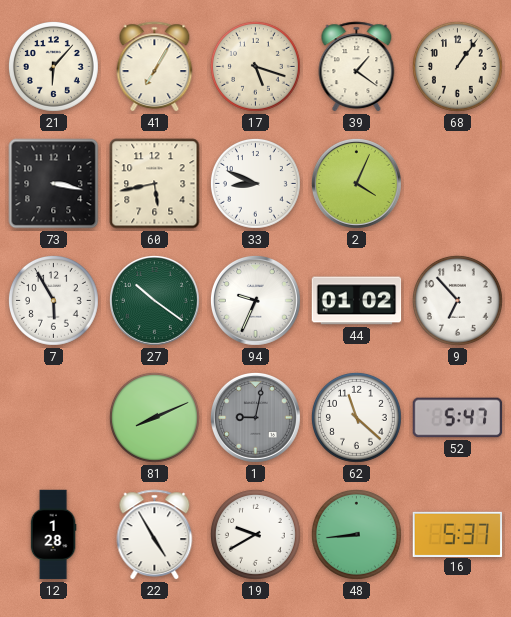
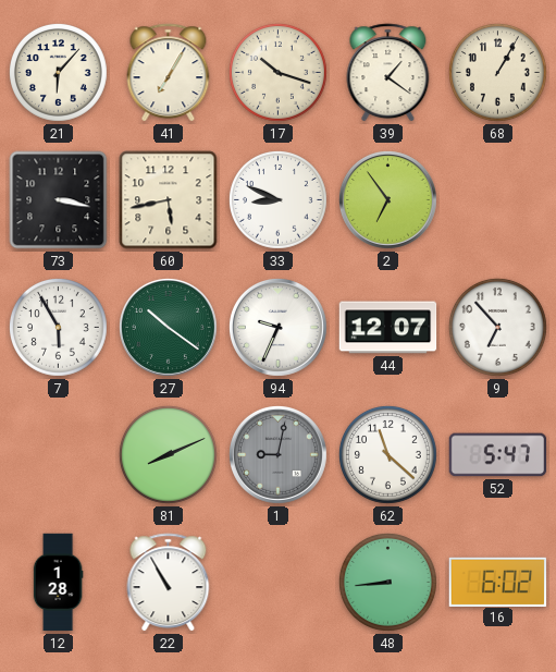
17: 5:18 -> 10:18
68: 1:06 -> 1:05
2: 4:04 -> 6:54
44: 01:02 -> 12:07
22: 4:55 -> 10:55
19: 9:40 -> none
16: 5:37 -> 6:02
